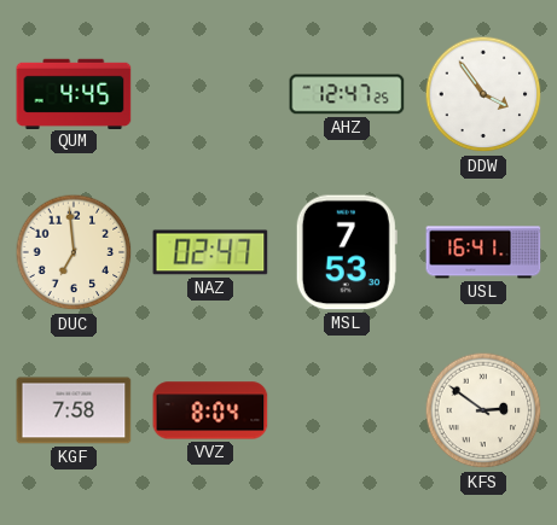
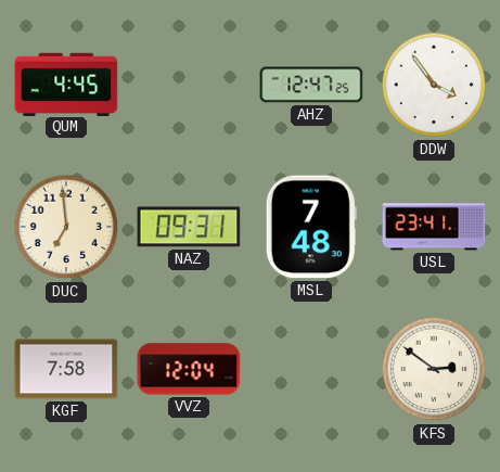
NAZ: 02:47 -> 09:31
MSL: 7:53 -> 7:48
USL: 16:41 -> 23:41
VVZ: 8:04 -> 12:04
